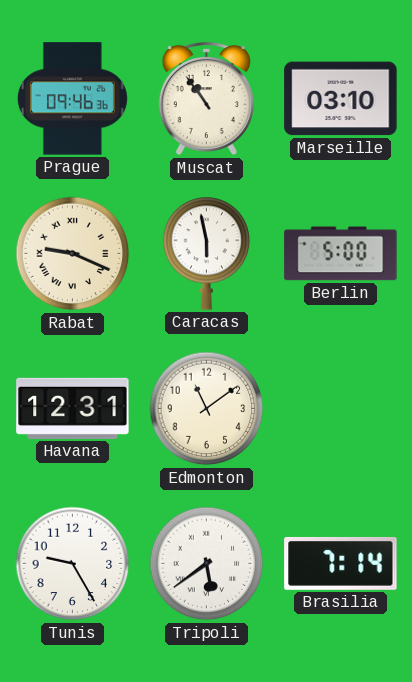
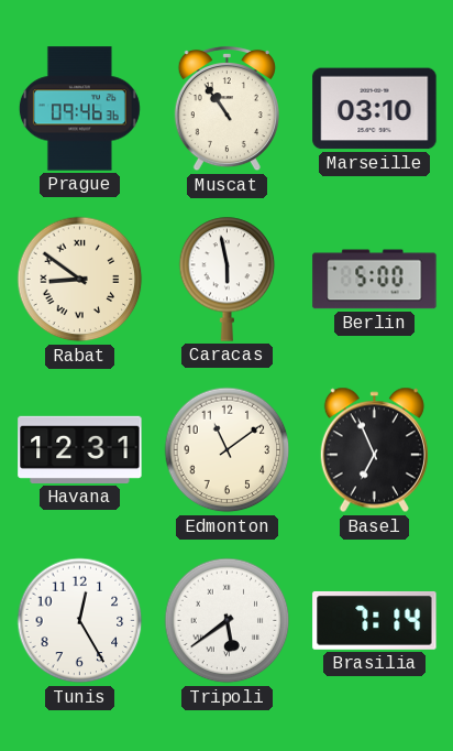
Rabat: 9:19 -> 8:51
Basel: none -> 6:56
Tunis: 9:25 -> 12:25
